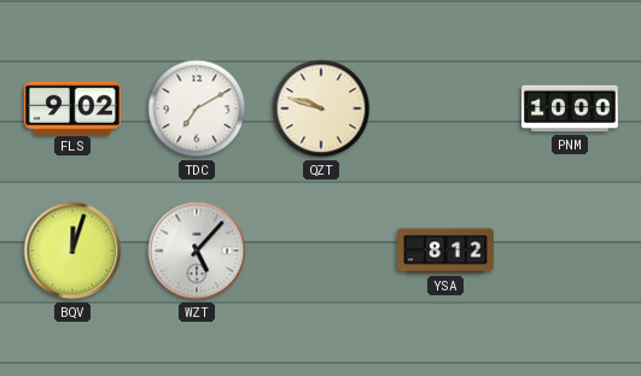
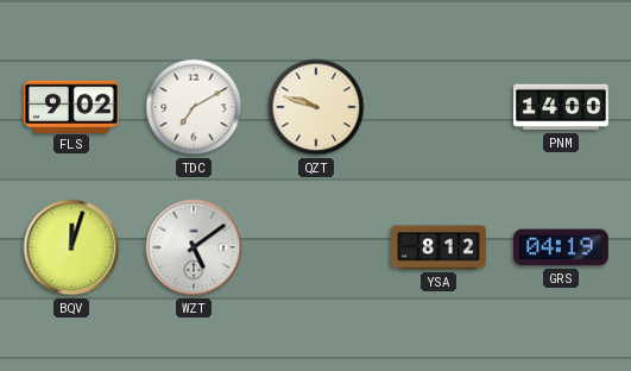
PNM: 10:00 -> 14:00
WZT: 5:07 -> 5:09
GRS: none -> 04:19
